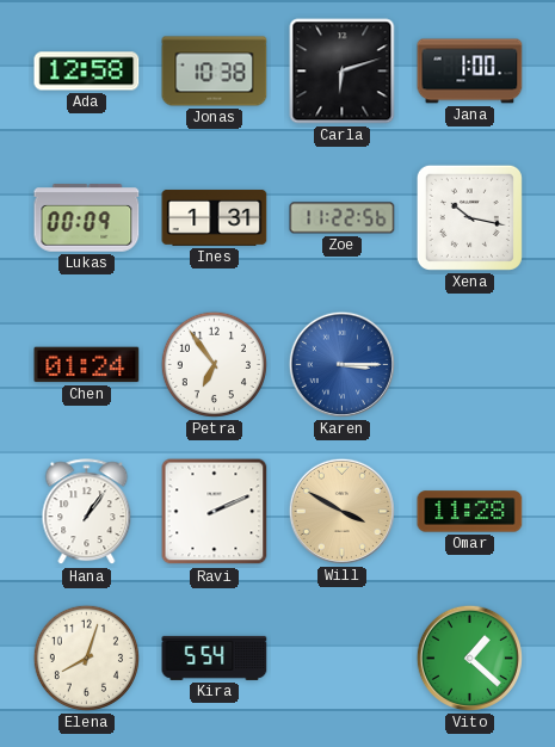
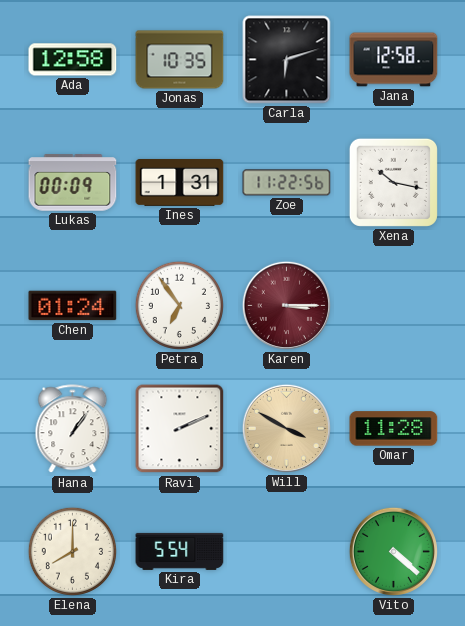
Jonas: 10:38 -> 10:35
Jana: 1:00 -> 12:58
Karen dial: blue -> burgundy
Elena: 8:03 -> 8:00
Vito: 1:22 -> 4:22
